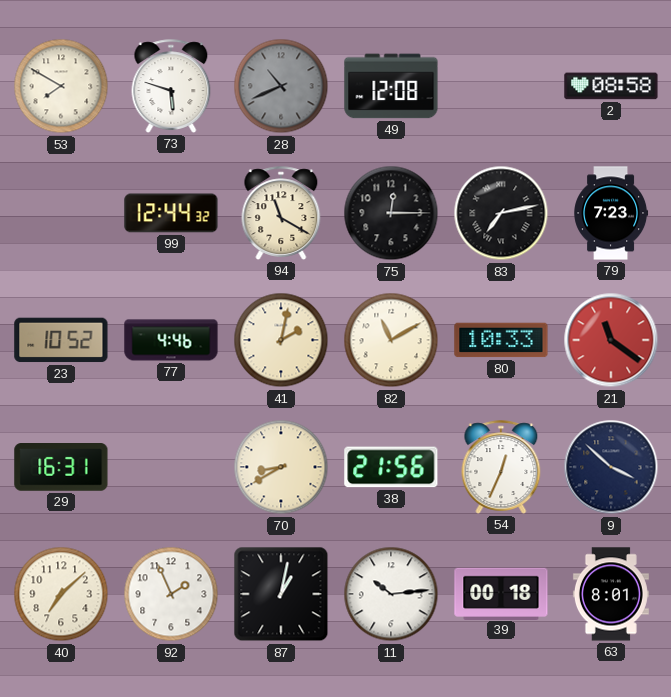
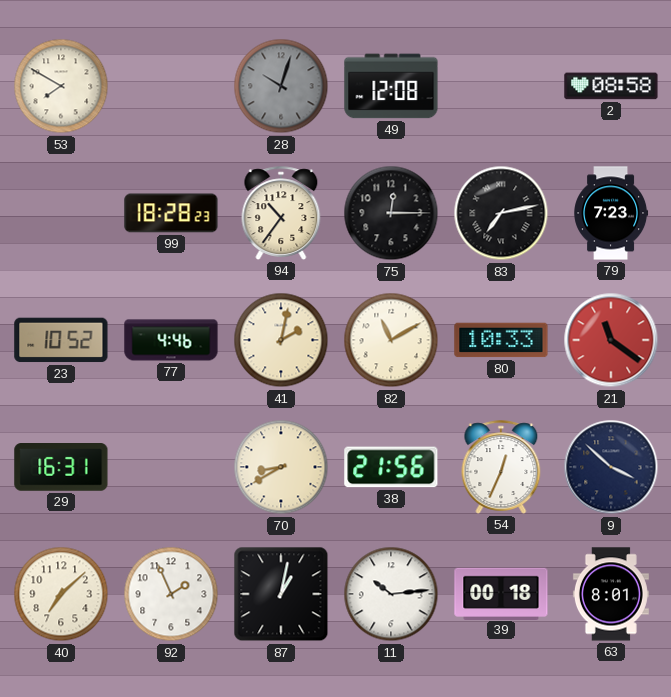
73: 5:48 -> none
28: 10:41 -> 10:03
99: 12:44 -> 18:28
94: 11:20 -> 10:36
